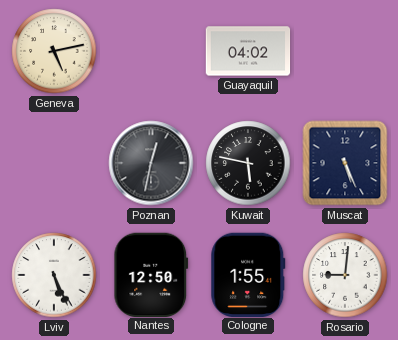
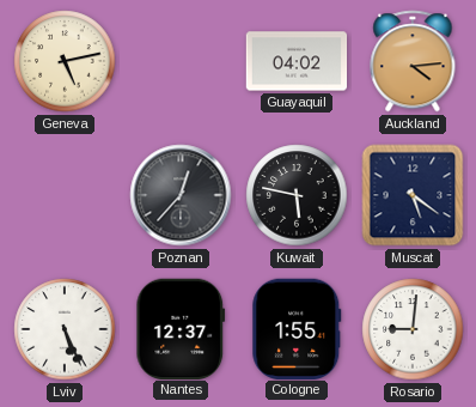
Auckland: none -> 4:14
Poznan: 12:32 -> 12:37
Muscat: 5:26 -> 5:21
Nantes: 12:50 -> 12:37
